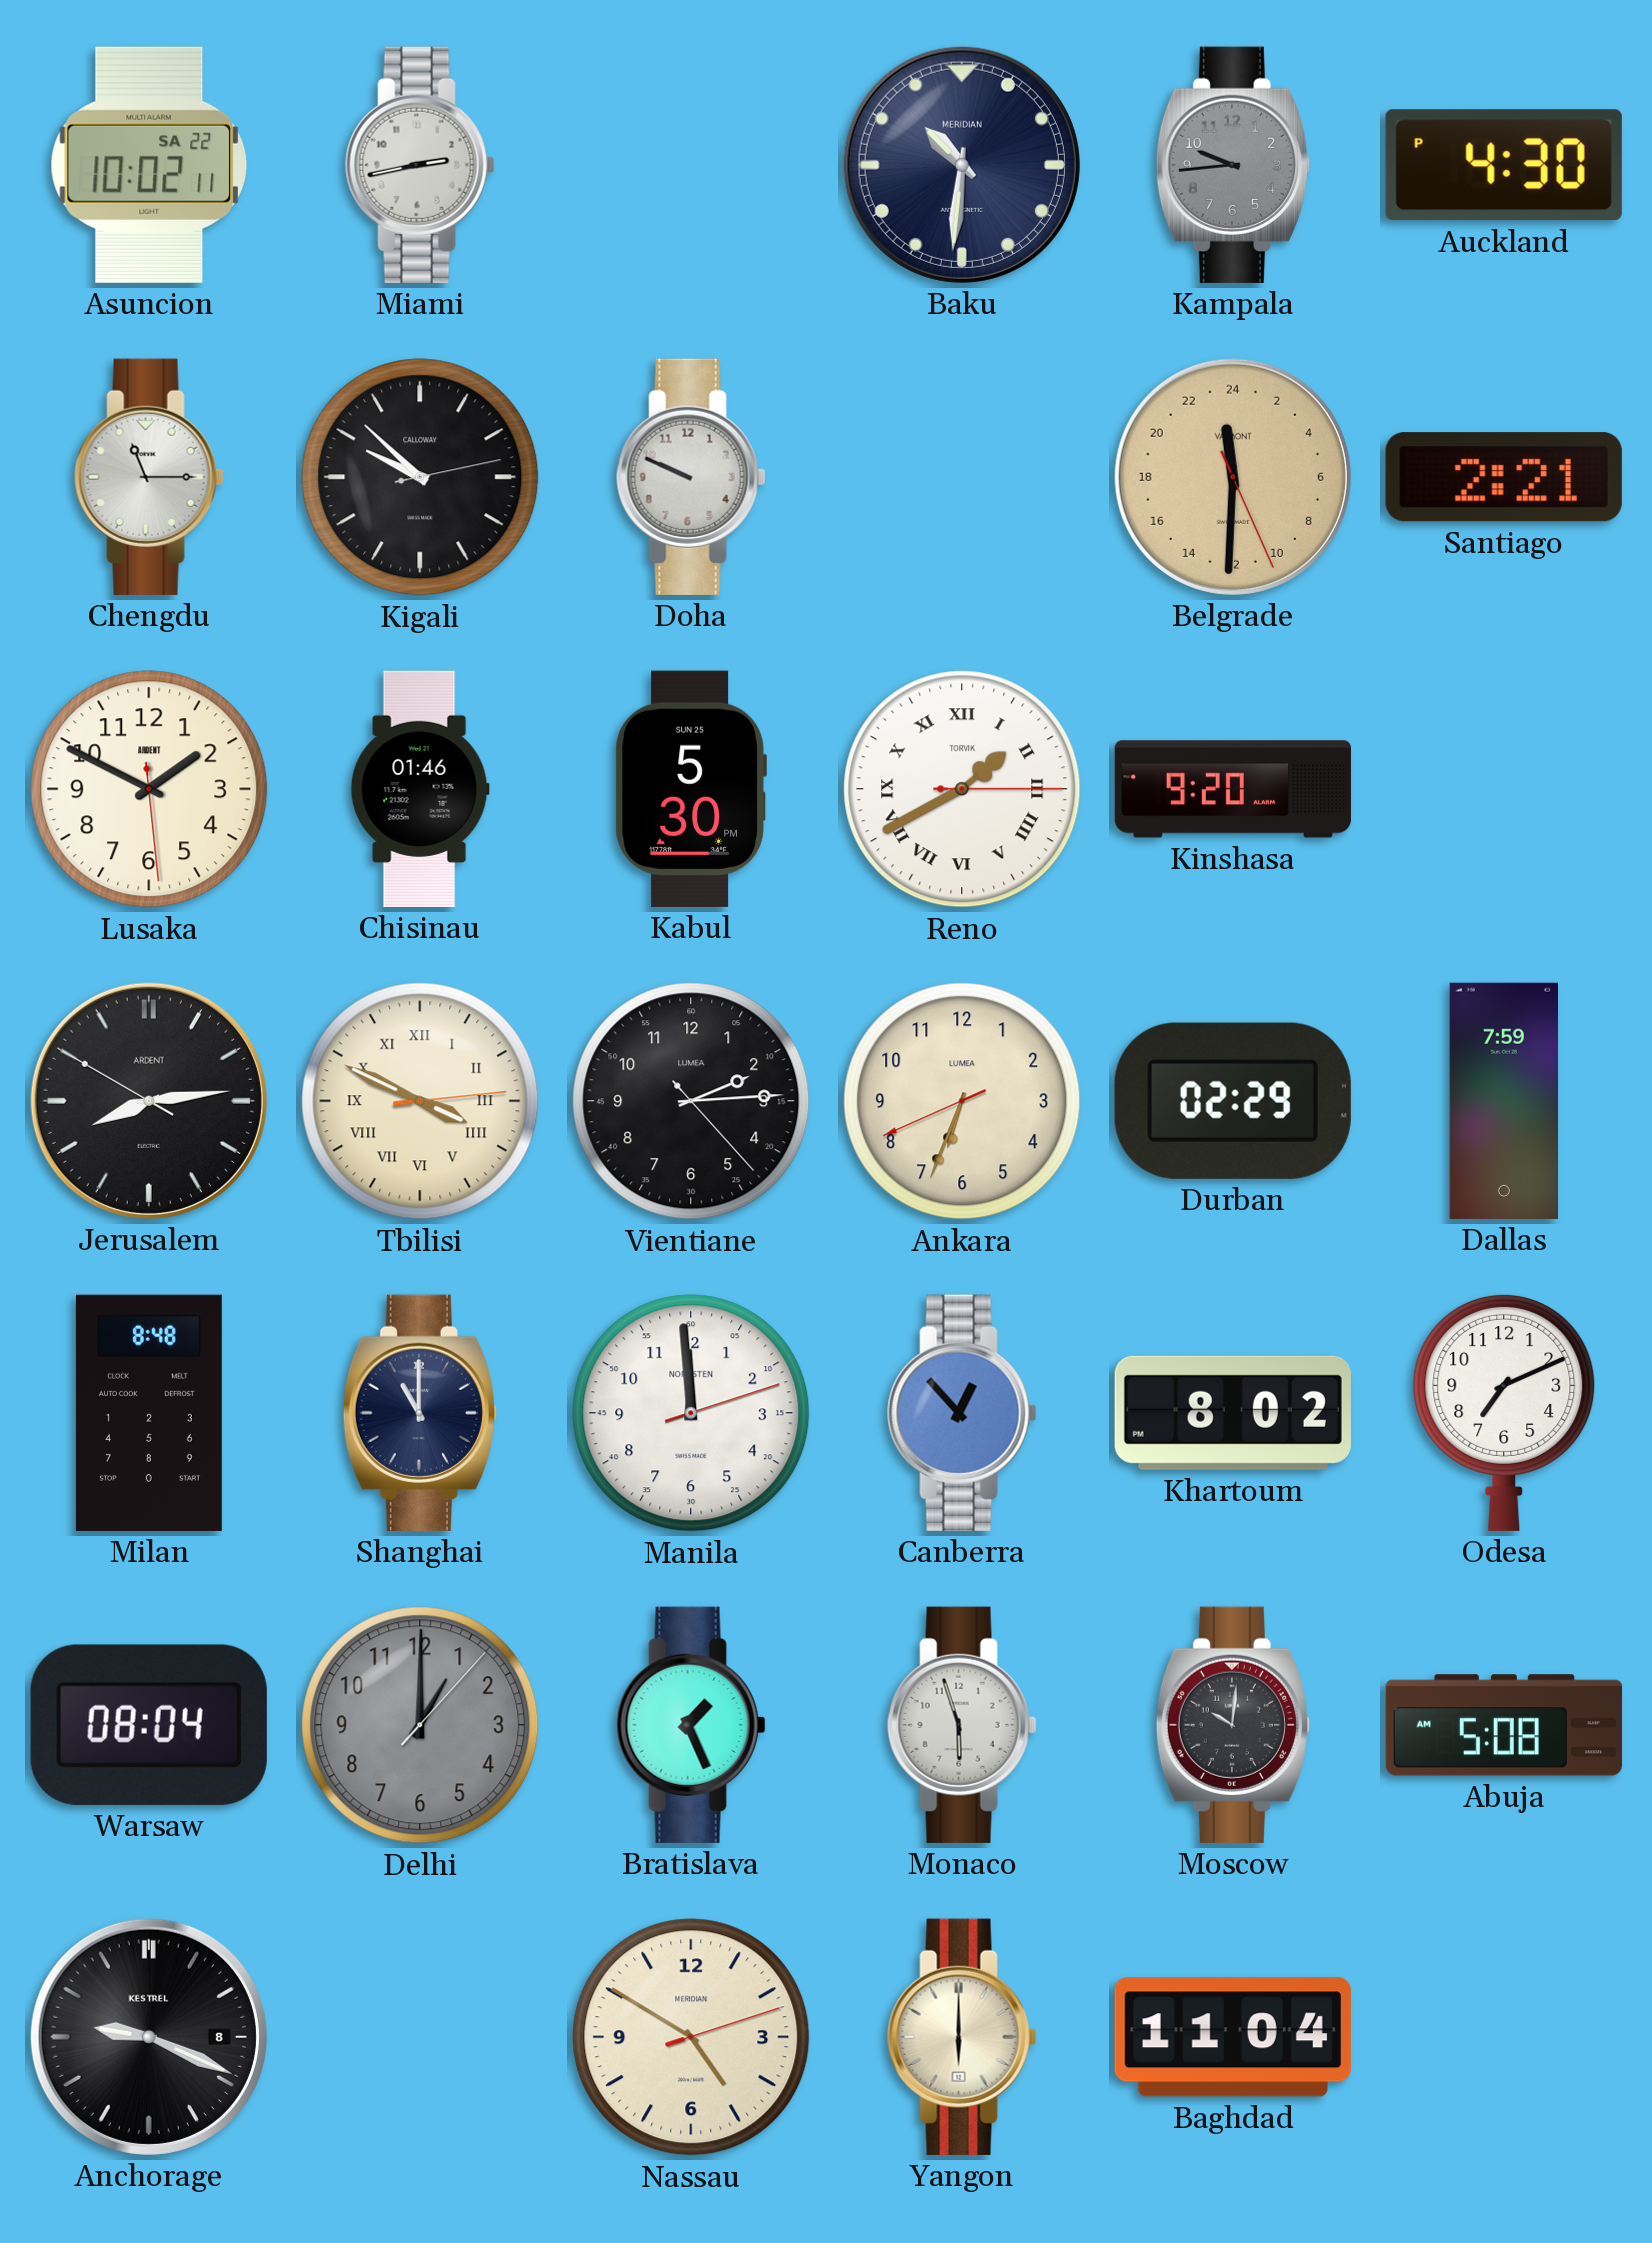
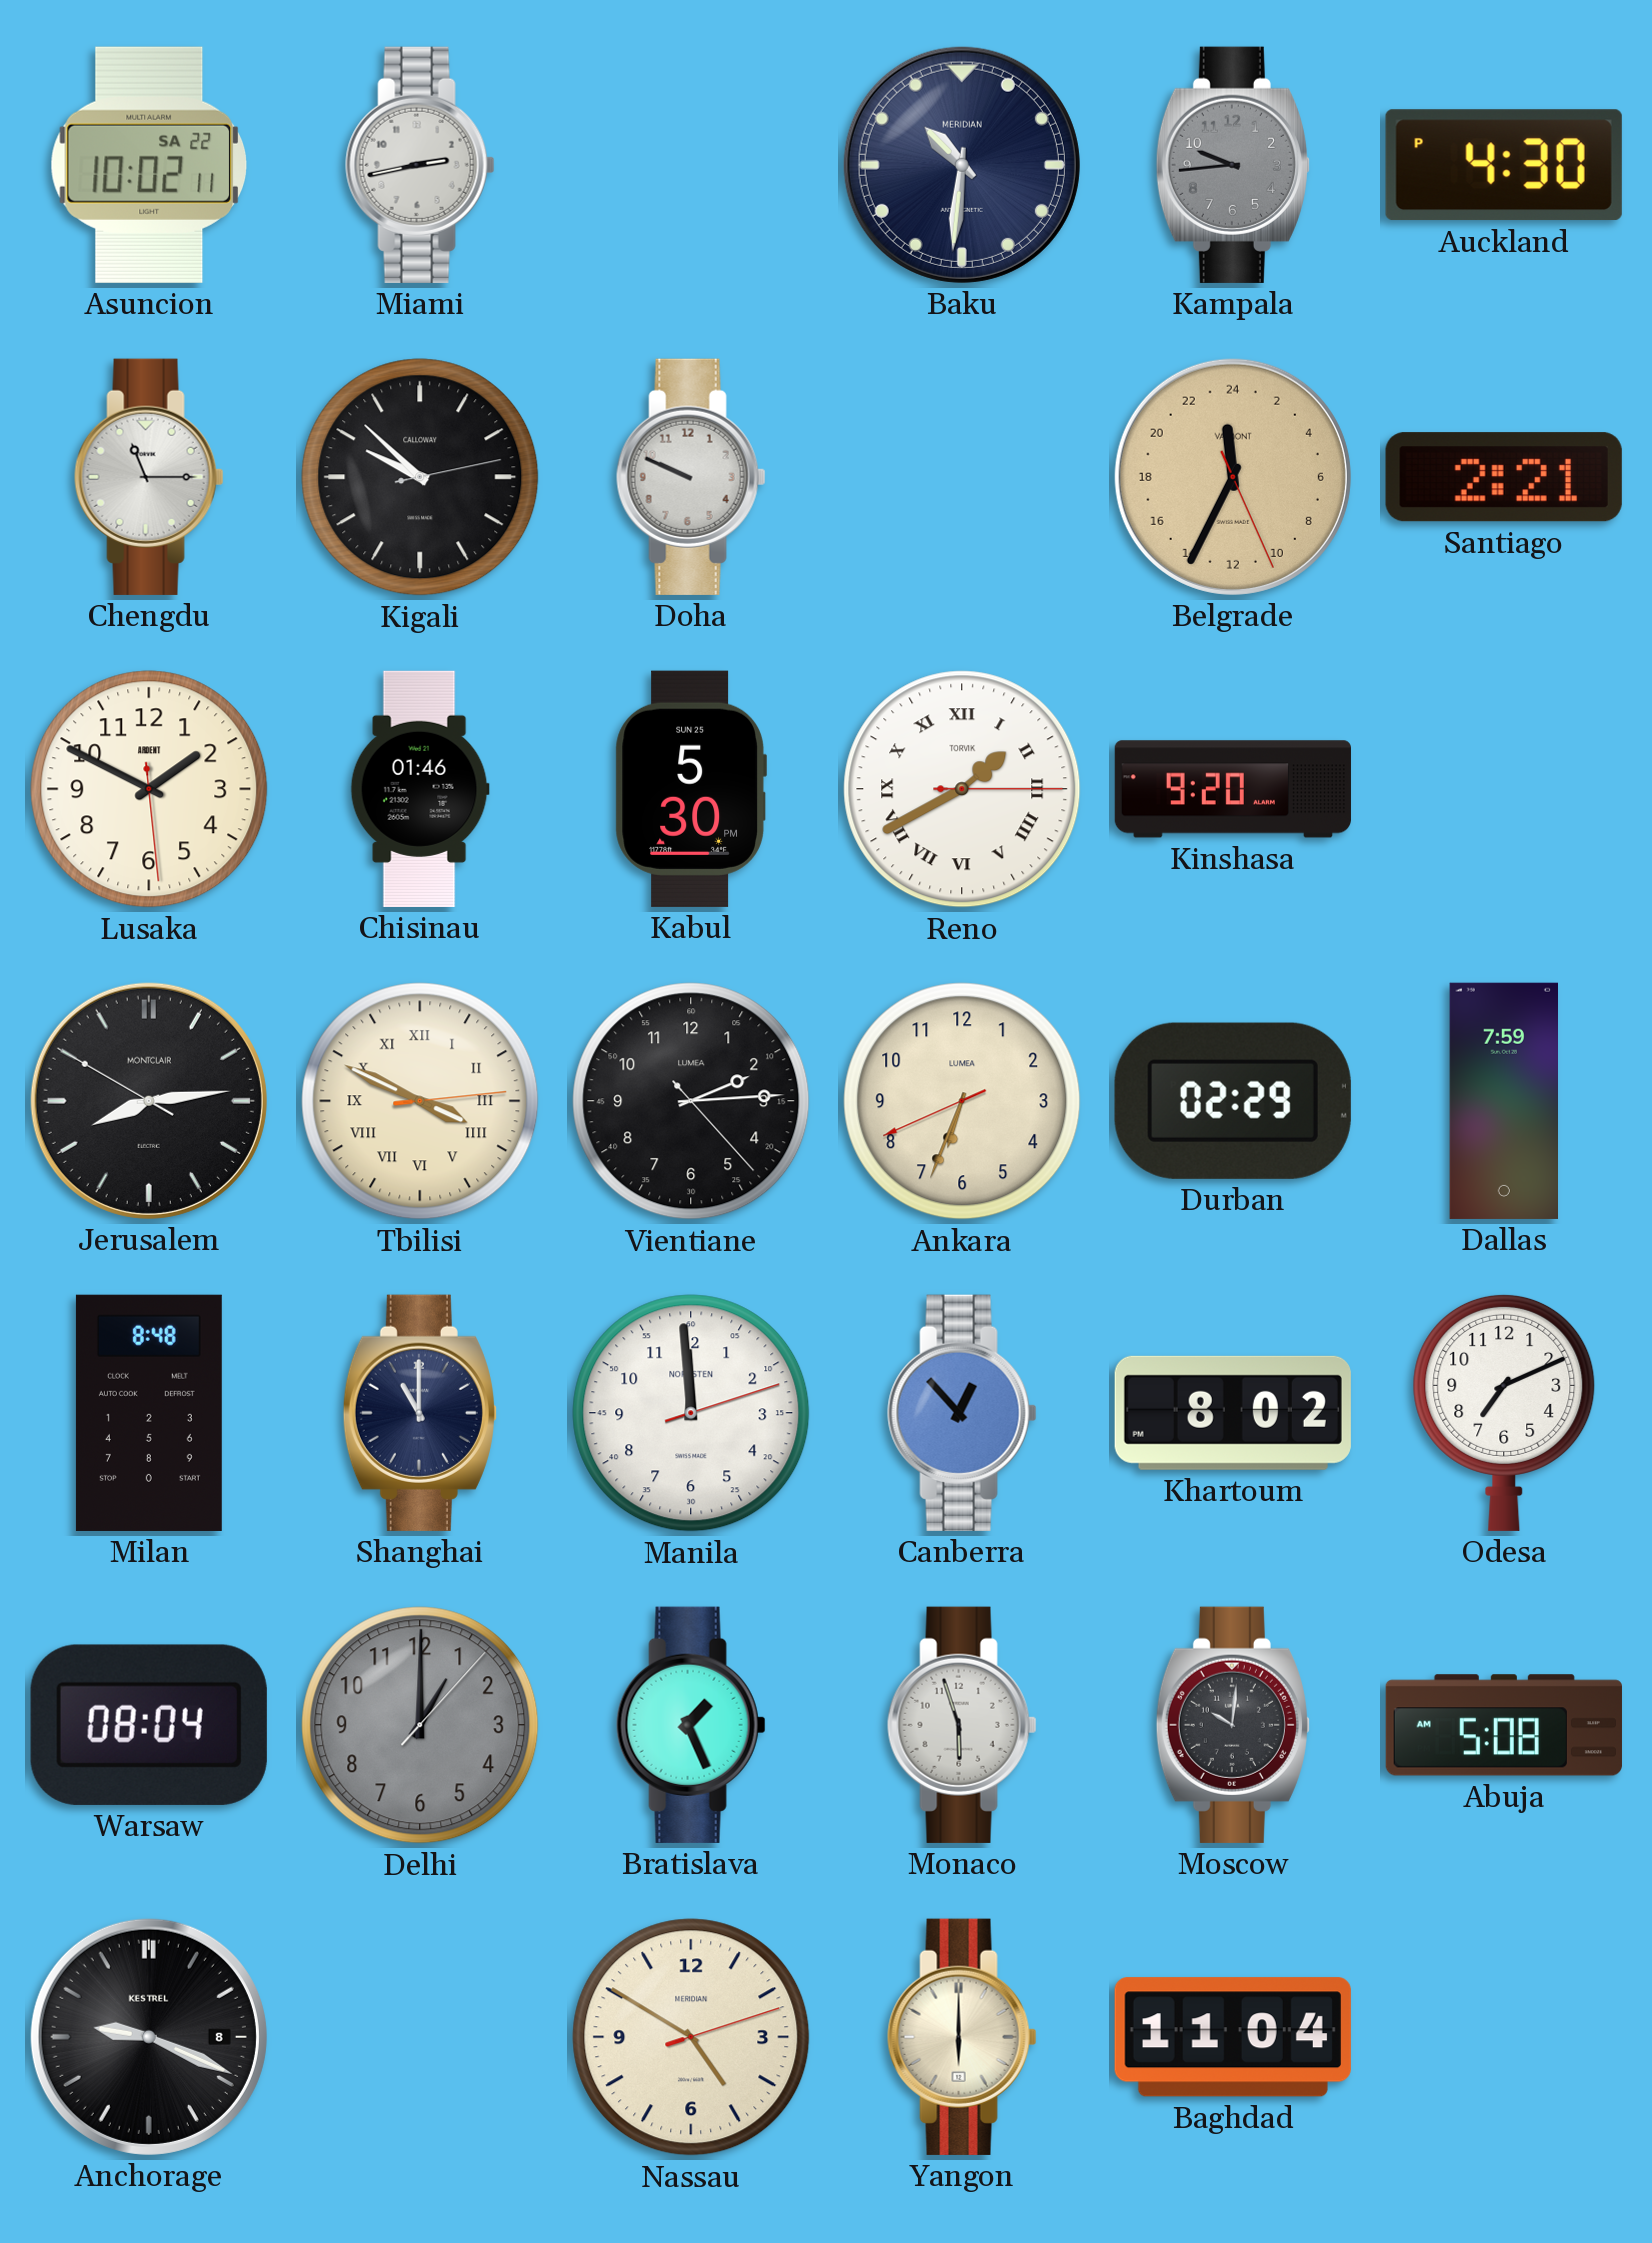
Belgrade: 23:30 -> 23:34
Jerusalem brand: ARDENT -> MONTCLAIR
